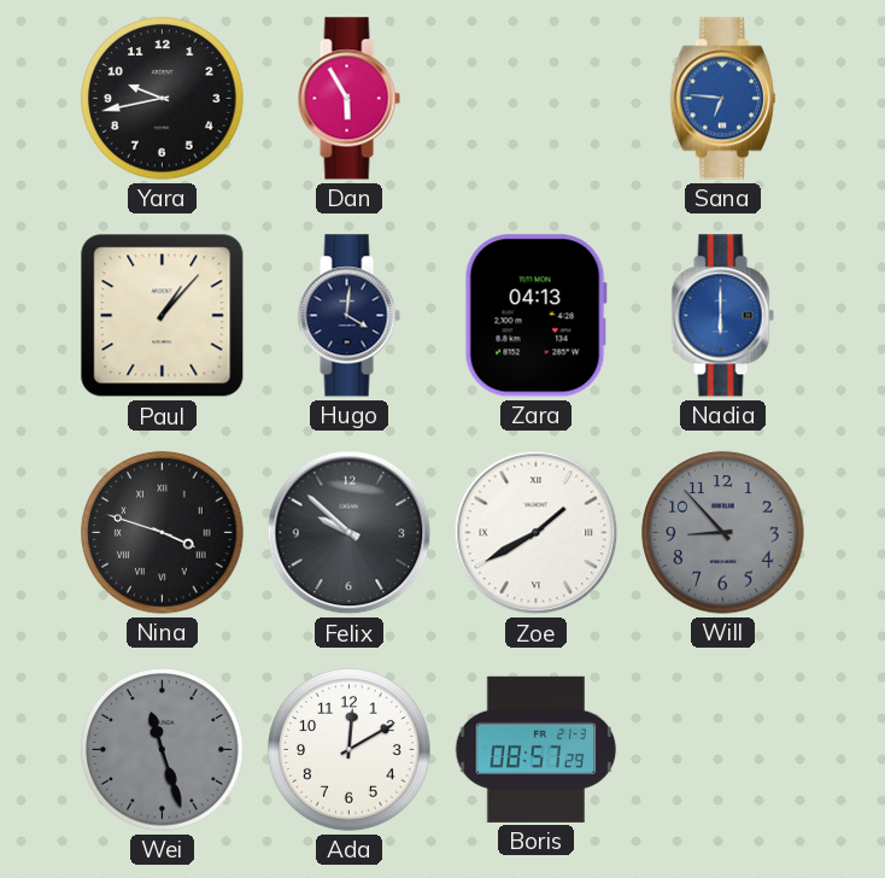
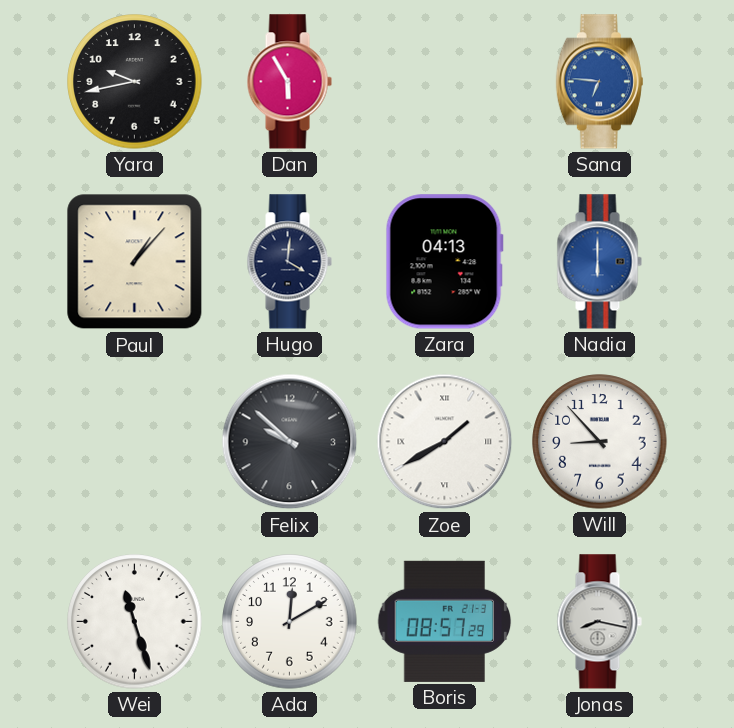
Nina: 3:48 -> none
Will dial: grey -> white
Wei dial: grey -> white
Jonas: none -> 8:17
